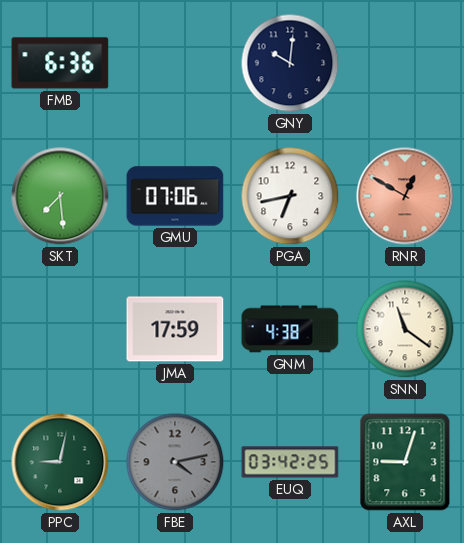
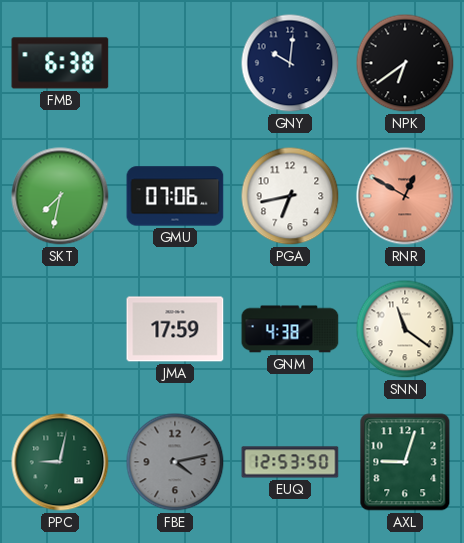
FMB: 6:36 -> 6:38
NPK: none -> 6:39
SKT: 7:29 -> 7:32
EUQ: 03:42 -> 12:53
